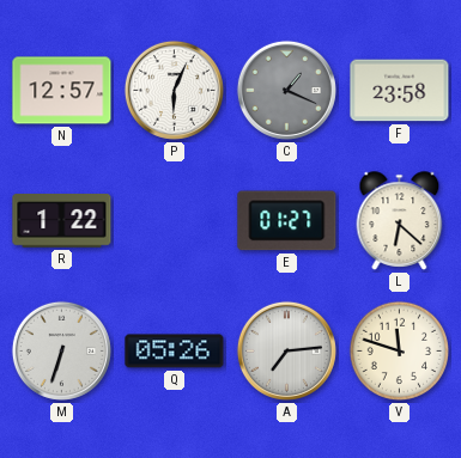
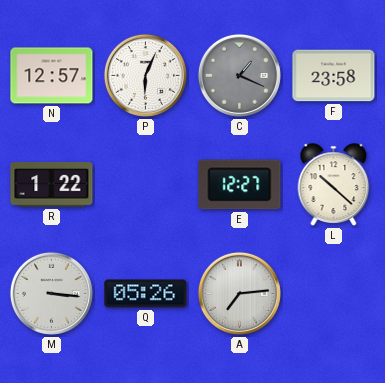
E: 01:27 -> 12:27
L: 6:22 -> 10:22
M: 6:33 -> 3:16
V: 11:48 -> none
